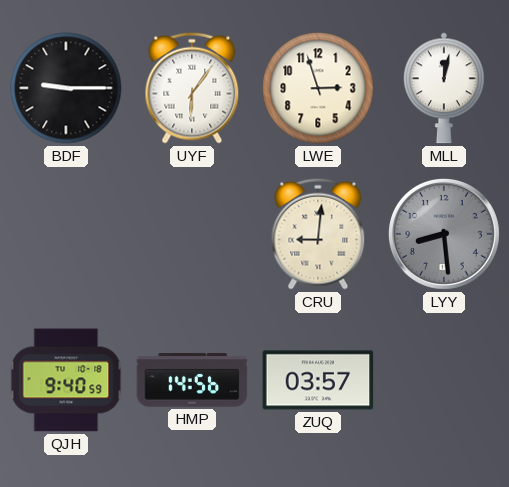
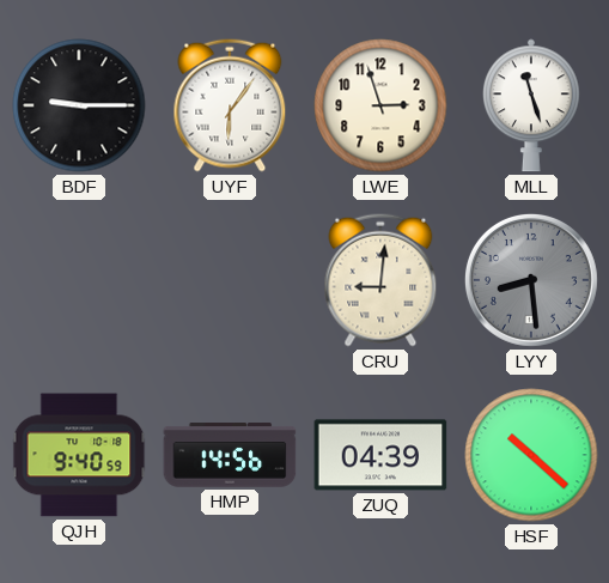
MLL: 12:02 -> 11:27
ZUQ: 03:57 -> 04:39
HSF: none -> 10:22
